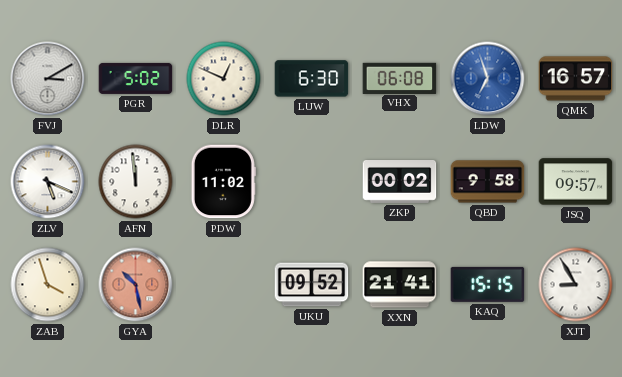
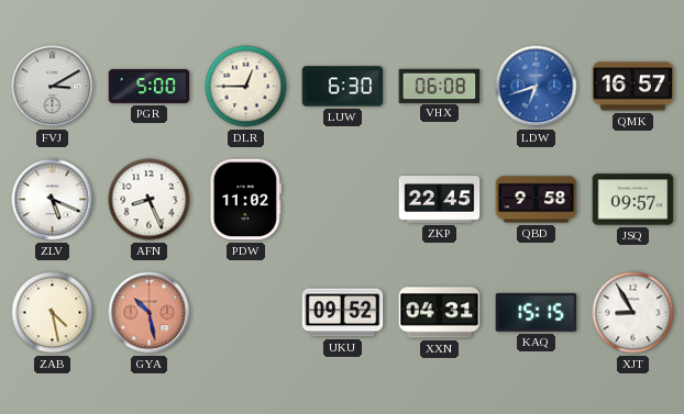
PGR: 5:02 -> 5:00
DLR: 12:49 -> 12:45
LDW: 6:57 -> 6:42
AFN: 11:59 -> 8:26
ZKP: 00:02 -> 22:45
ZAB: 3:57 -> 4:28
XXN: 21:41 -> 04:31
